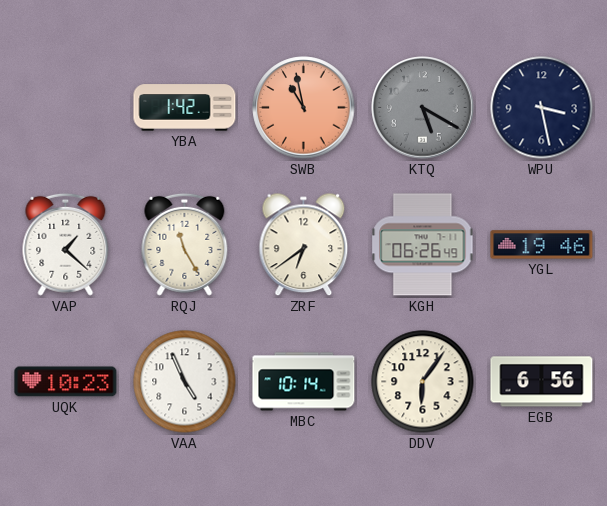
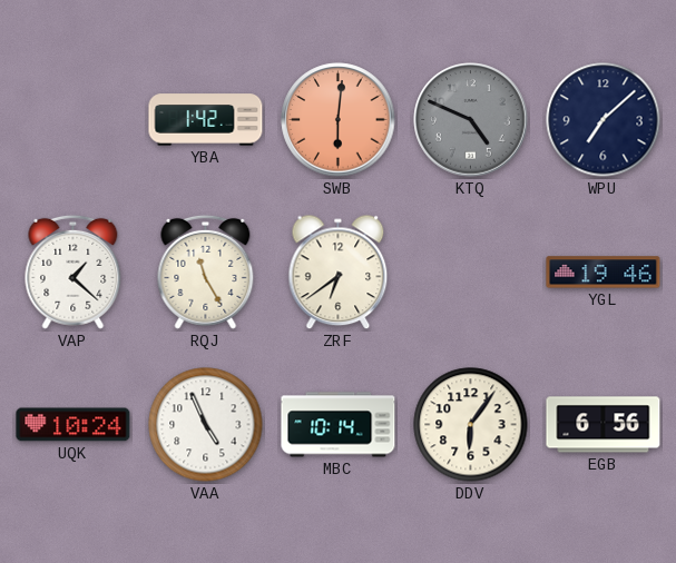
SWB: 10:58 -> 6:01
KTQ: 5:20 -> 4:49
WPU: 3:28 -> 7:08
KGH: 06:26 -> none
UQK: 10:23 -> 10:24
